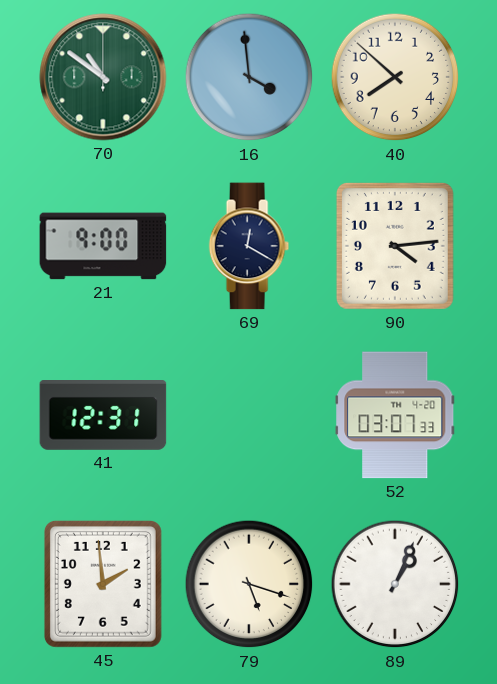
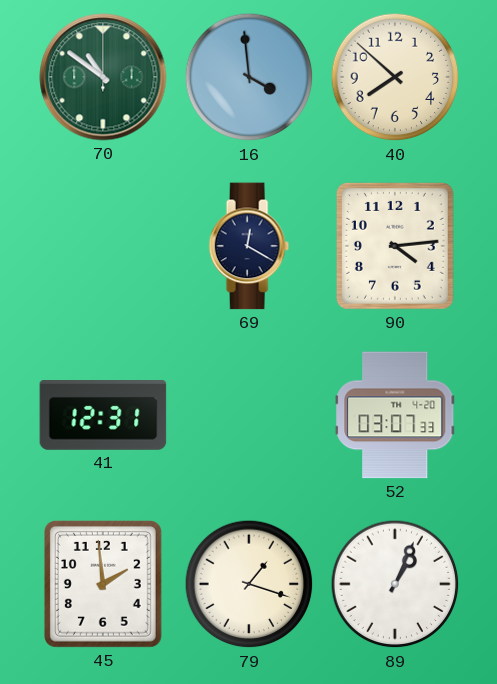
21: 9:00 -> none
79: 5:18 -> 1:18
